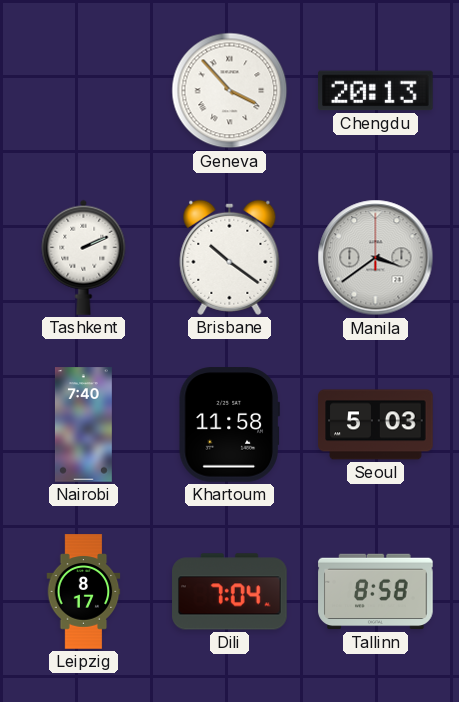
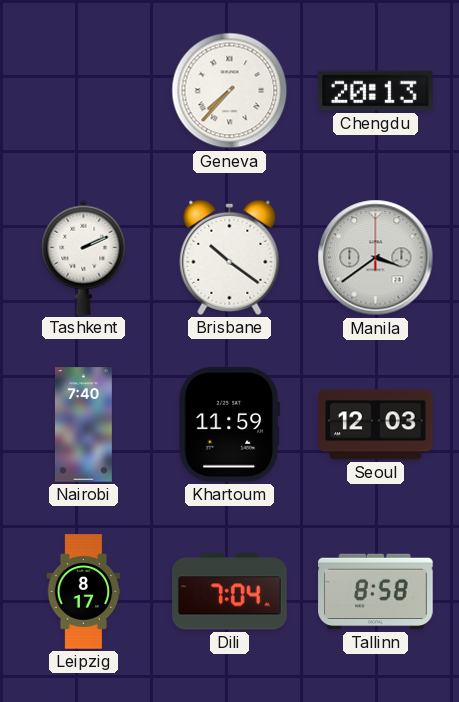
Geneva: 3:53 -> 7:37
Khartoum: 11:58 -> 11:59
Seoul: 5:03 -> 12:03
